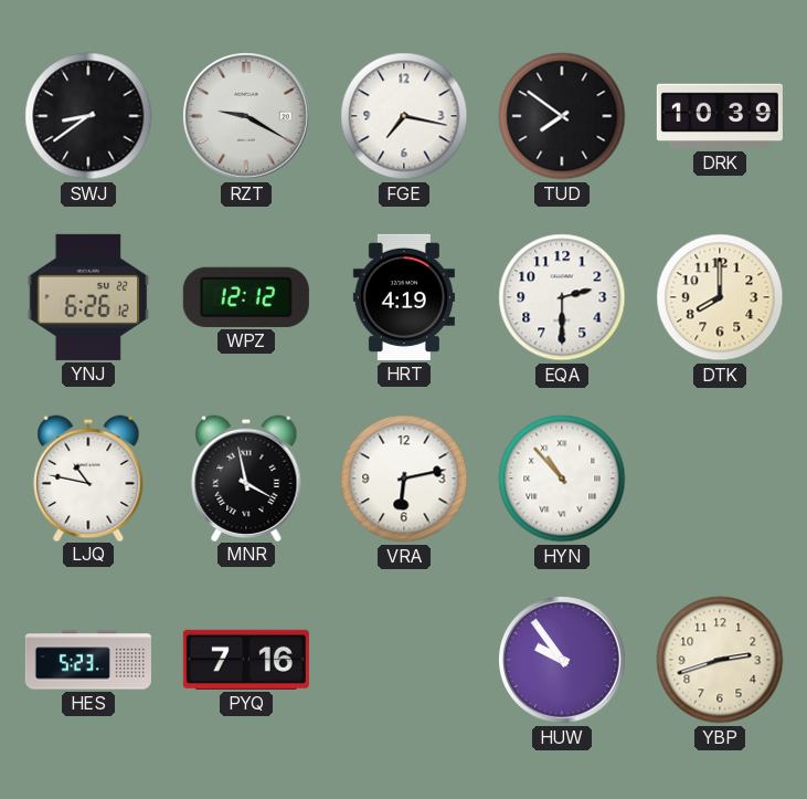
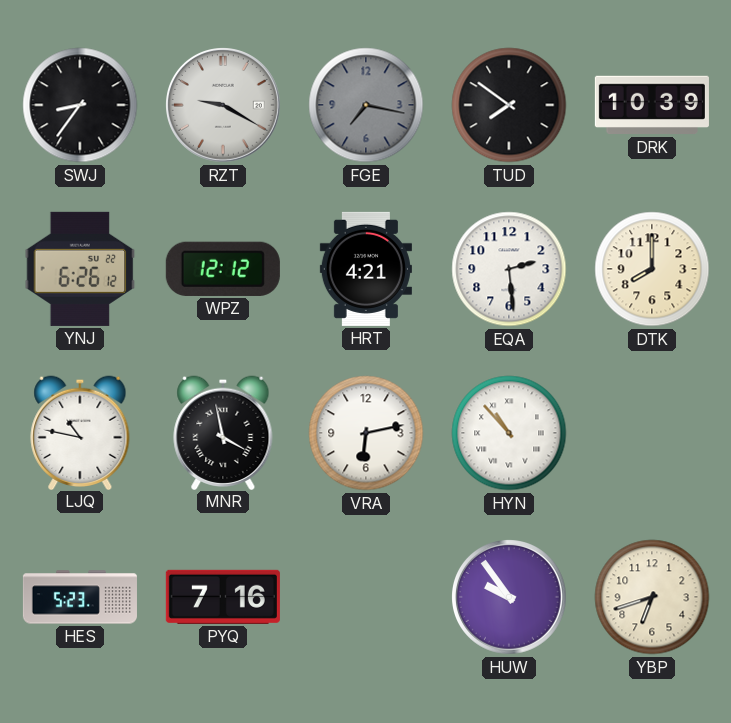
SWJ: 8:39 -> 8:36
FGE dial: white -> grey
HRT: 4:19 -> 4:21
EQA: 2:30 -> 2:29
YBP: 2:42 -> 6:42
